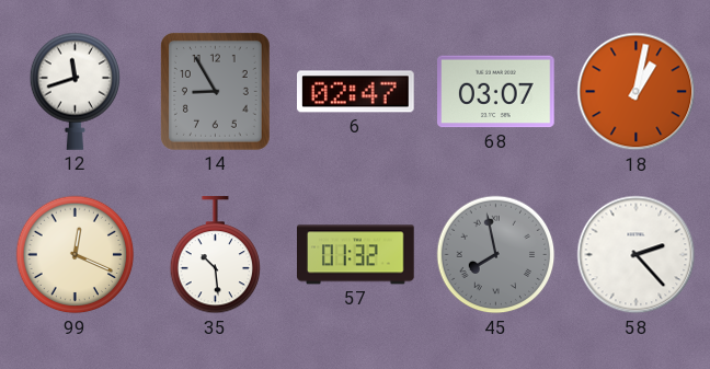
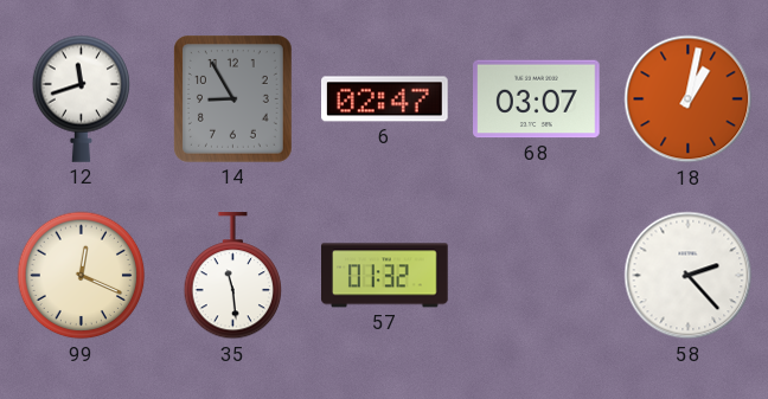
35: 10:29 -> 11:29
45: 7:58 -> none
